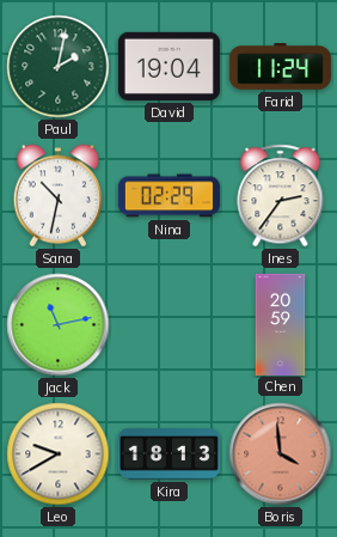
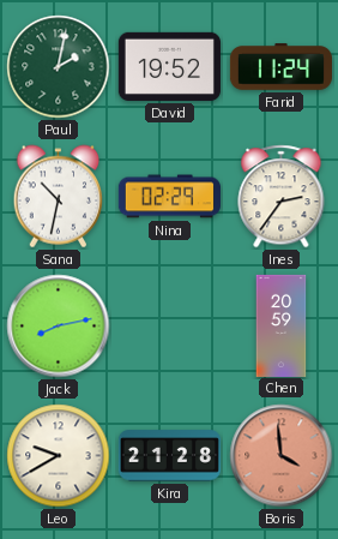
David: 19:04 -> 19:52
Jack: 11:13 -> 8:13
Kira: 18:13 -> 21:28
